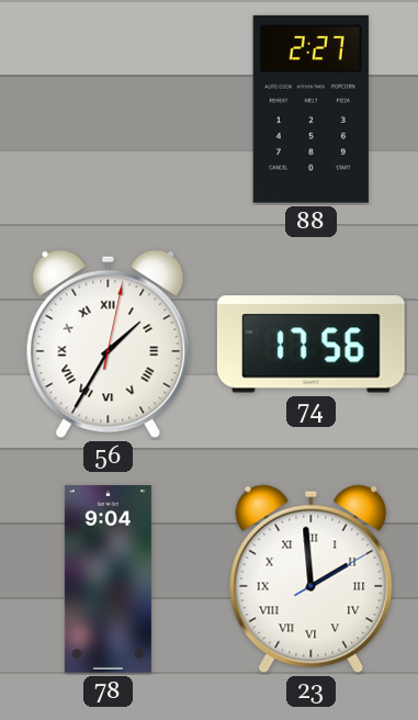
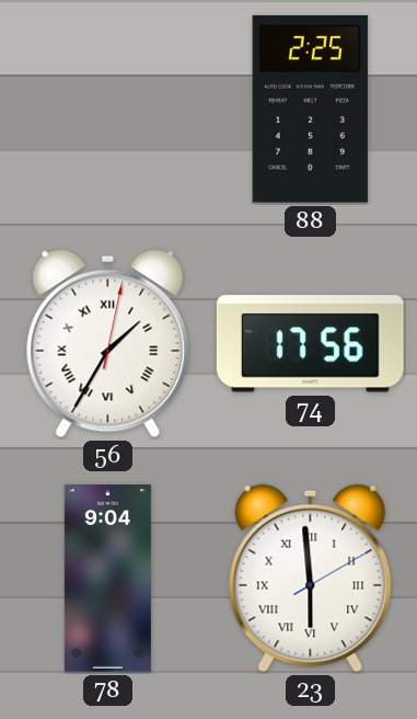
88: 2:27 -> 2:25
23: 1:59 -> 5:59
